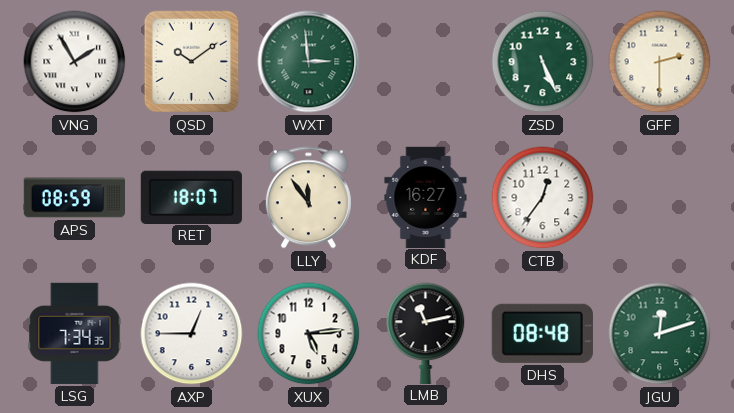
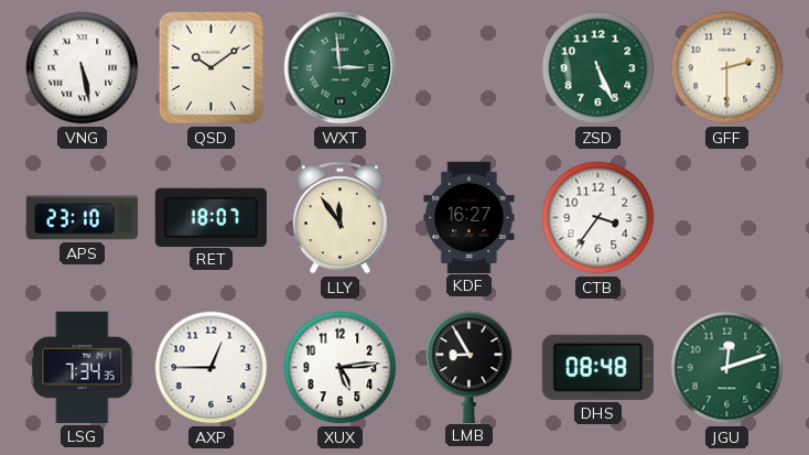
VNG: 1:55 -> 5:28
APS: 08:59 -> 23:10
CTB: 12:36 -> 3:36
LMB: 11:13 -> 8:55
